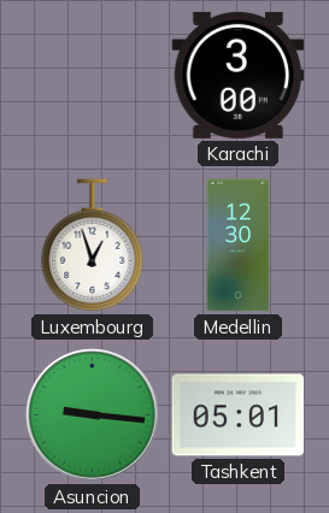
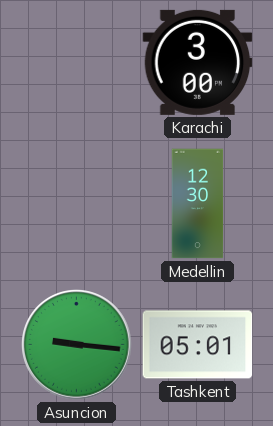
Luxembourg: 12:57 -> none
